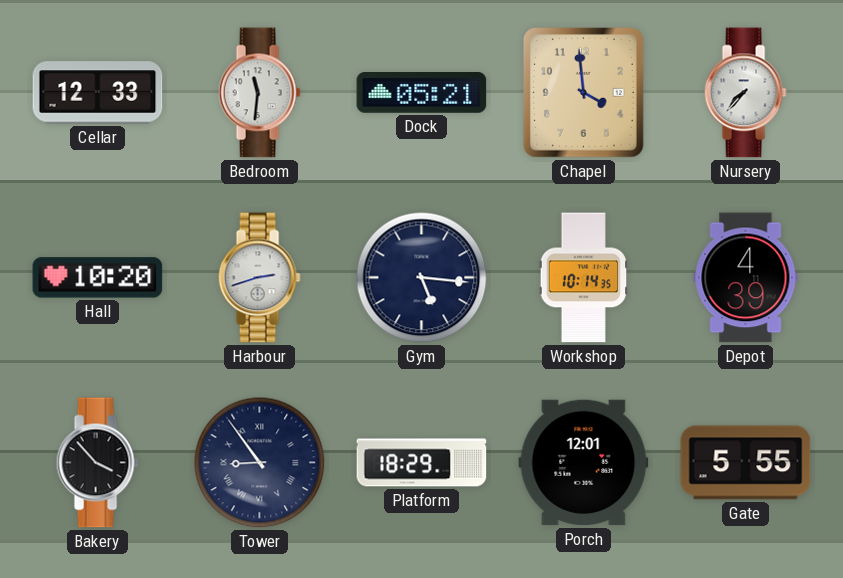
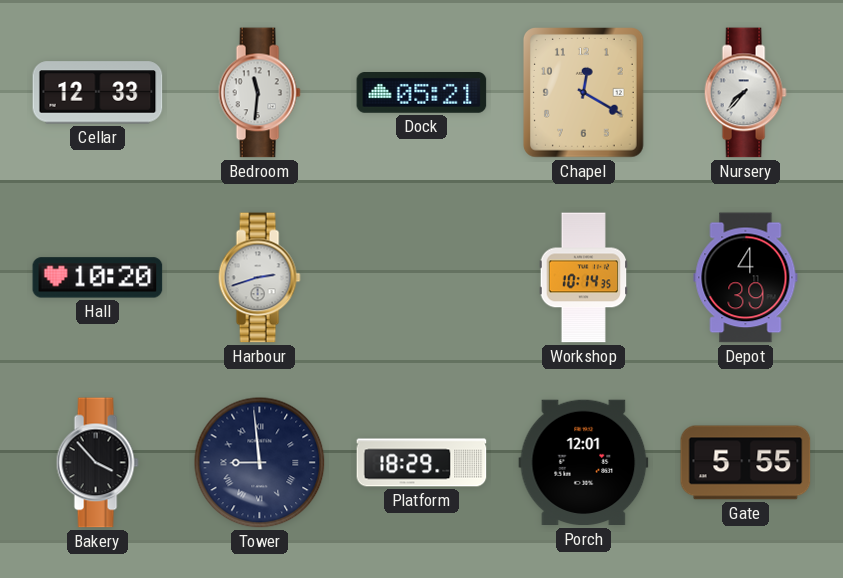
Chapel: 3:59 -> 12:20
Gym: 5:16 -> none
Tower: 8:54 -> 8:59
